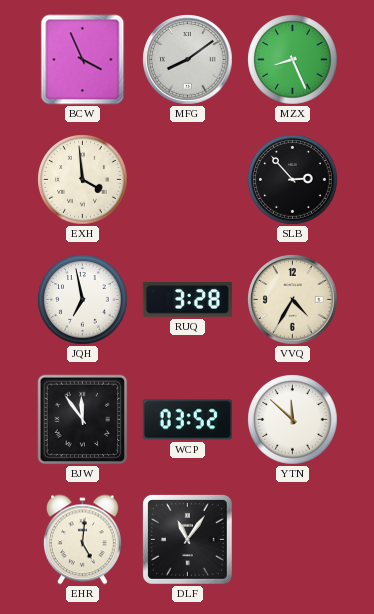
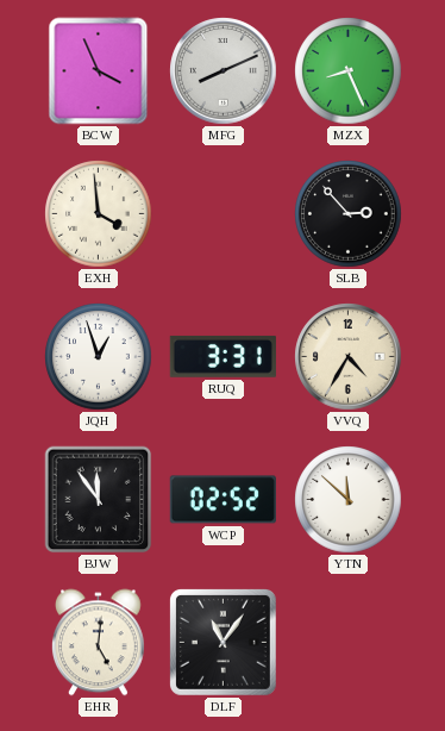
MFG: 8:09 -> 8:11
JQH: 6:58 -> 12:57
RUQ: 3:28 -> 3:31
WCP: 03:52 -> 02:52
